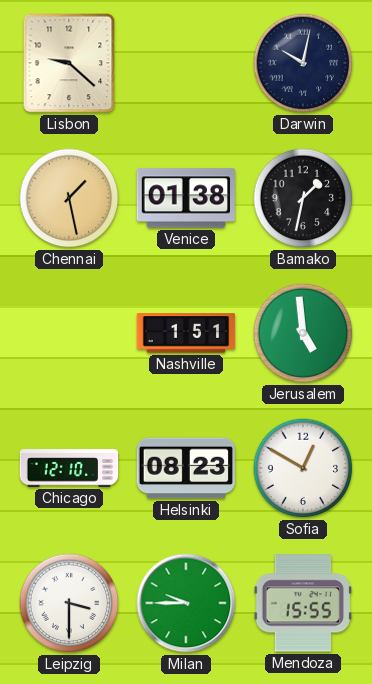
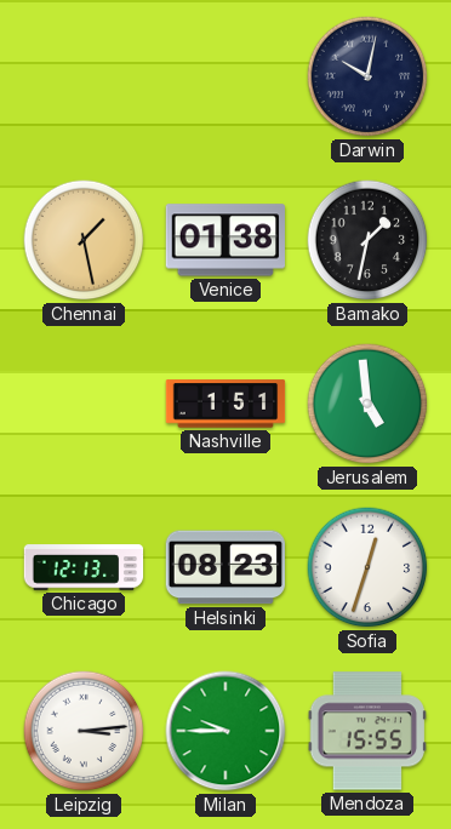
Lisbon: 9:22 -> none
Chicago: 12:10 -> 12:13
Sofia: 12:50 -> 12:33
Leipzig: 3:30 -> 3:14
